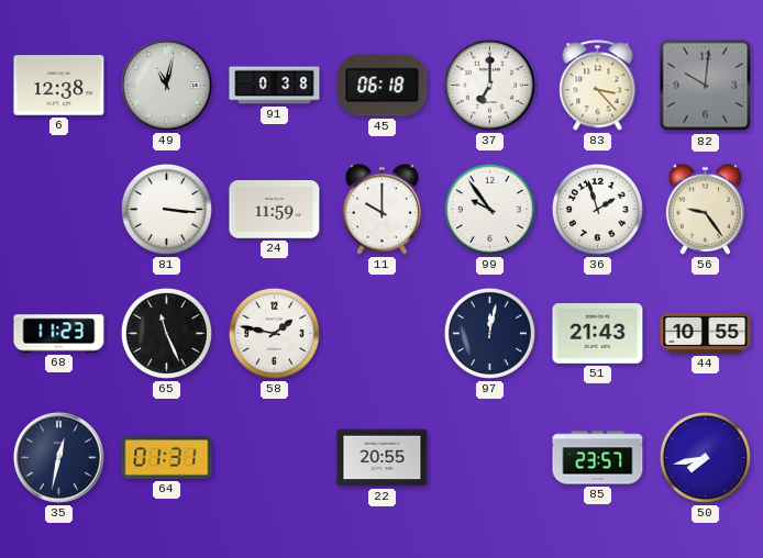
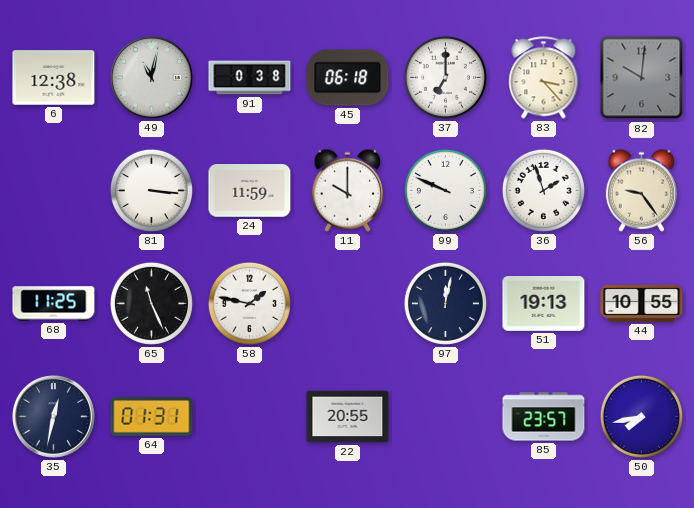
99: 9:54 -> 9:49
68: 11:23 -> 11:25
51: 21:43 -> 19:13
